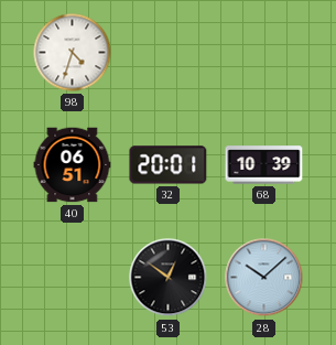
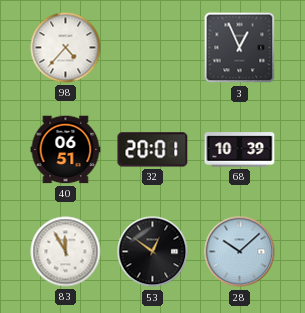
98: 4:33 -> 4:37
3: none -> 12:56
83: none -> 11:55
